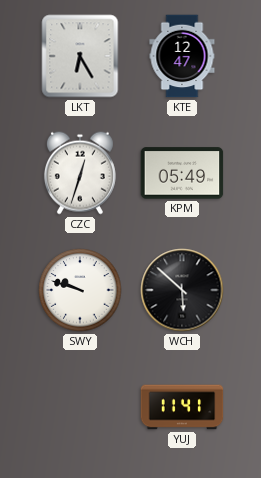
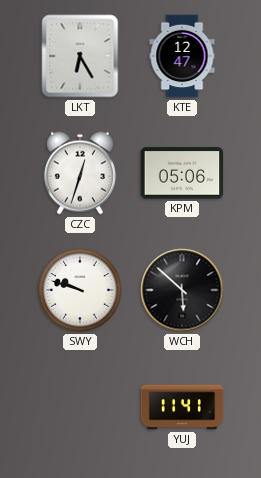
KPM: 05:49 -> 05:06
